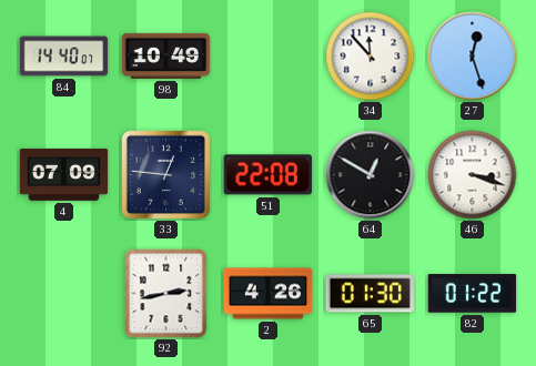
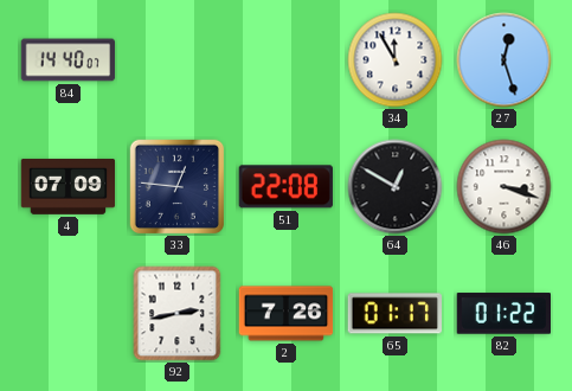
98: 10:49 -> none
34: 11:53 -> 11:55
2: 4:26 -> 7:26
65: 01:30 -> 01:17
